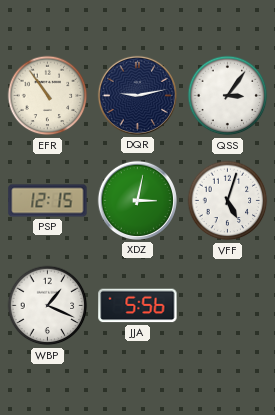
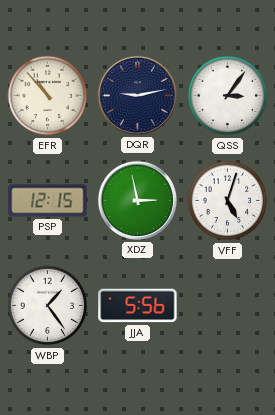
EFR: 10:54 -> 10:53
XDZ: 3:02 -> 2:58
WBP: 1:19 -> 1:24
